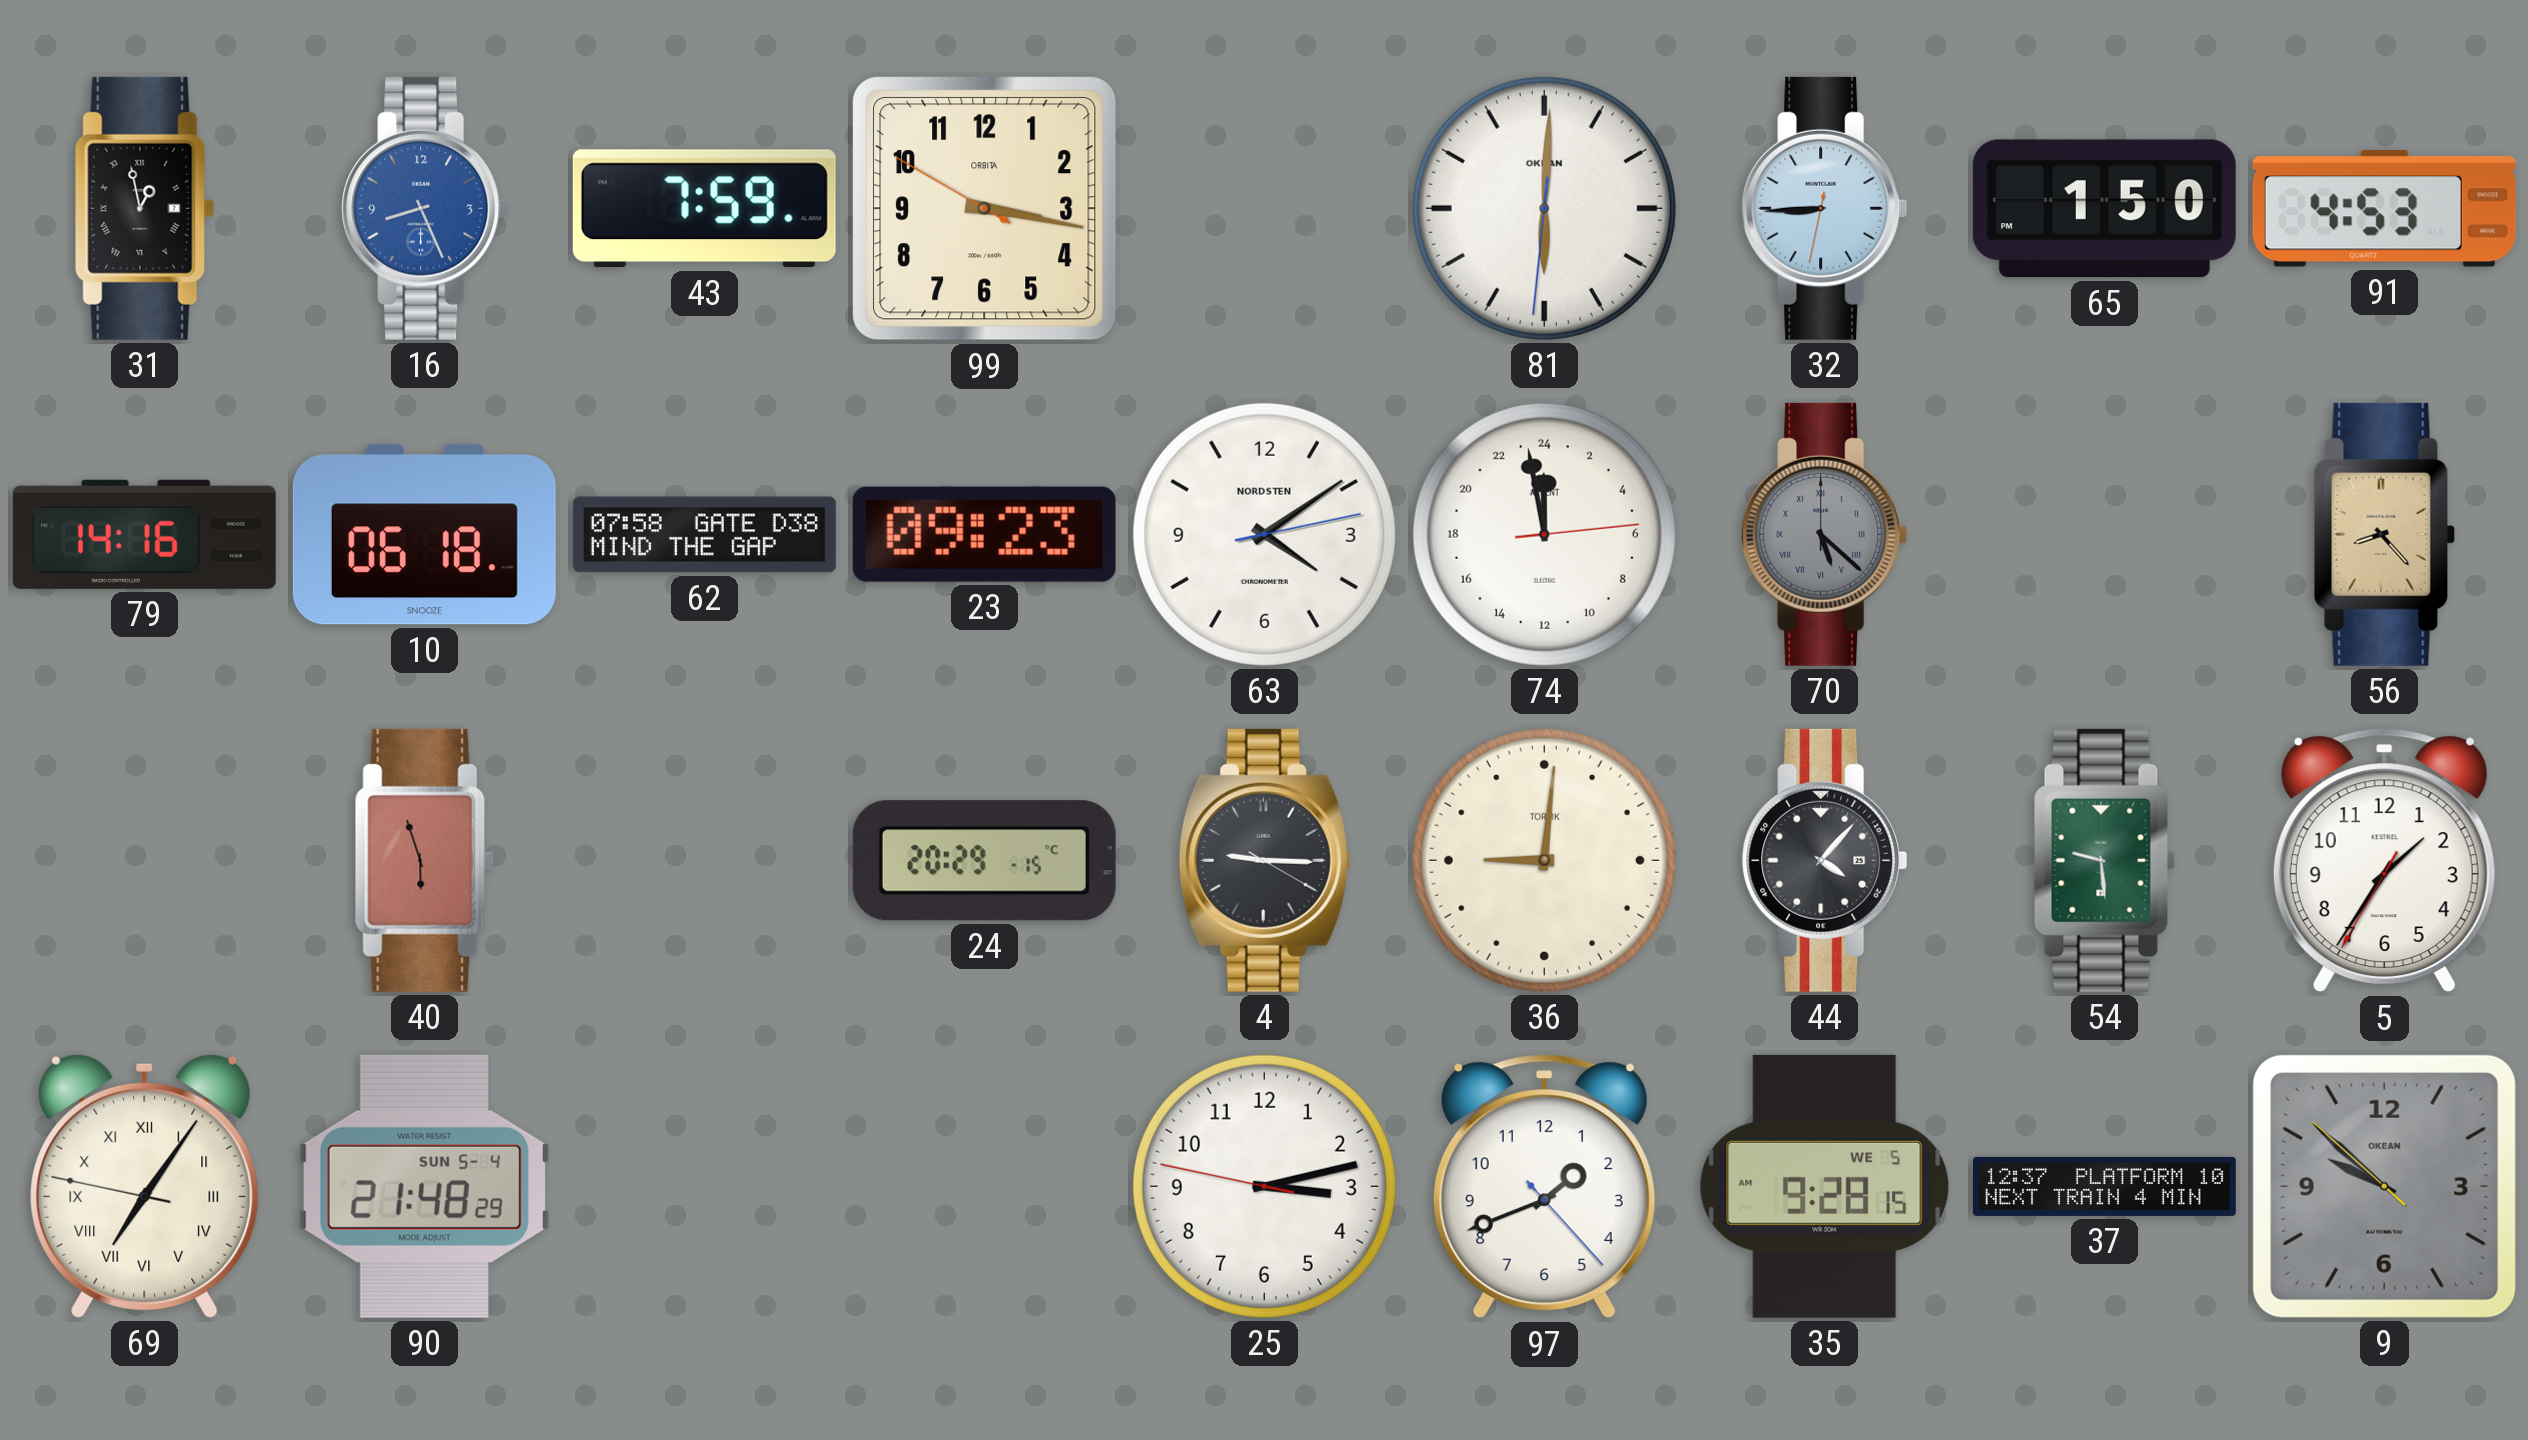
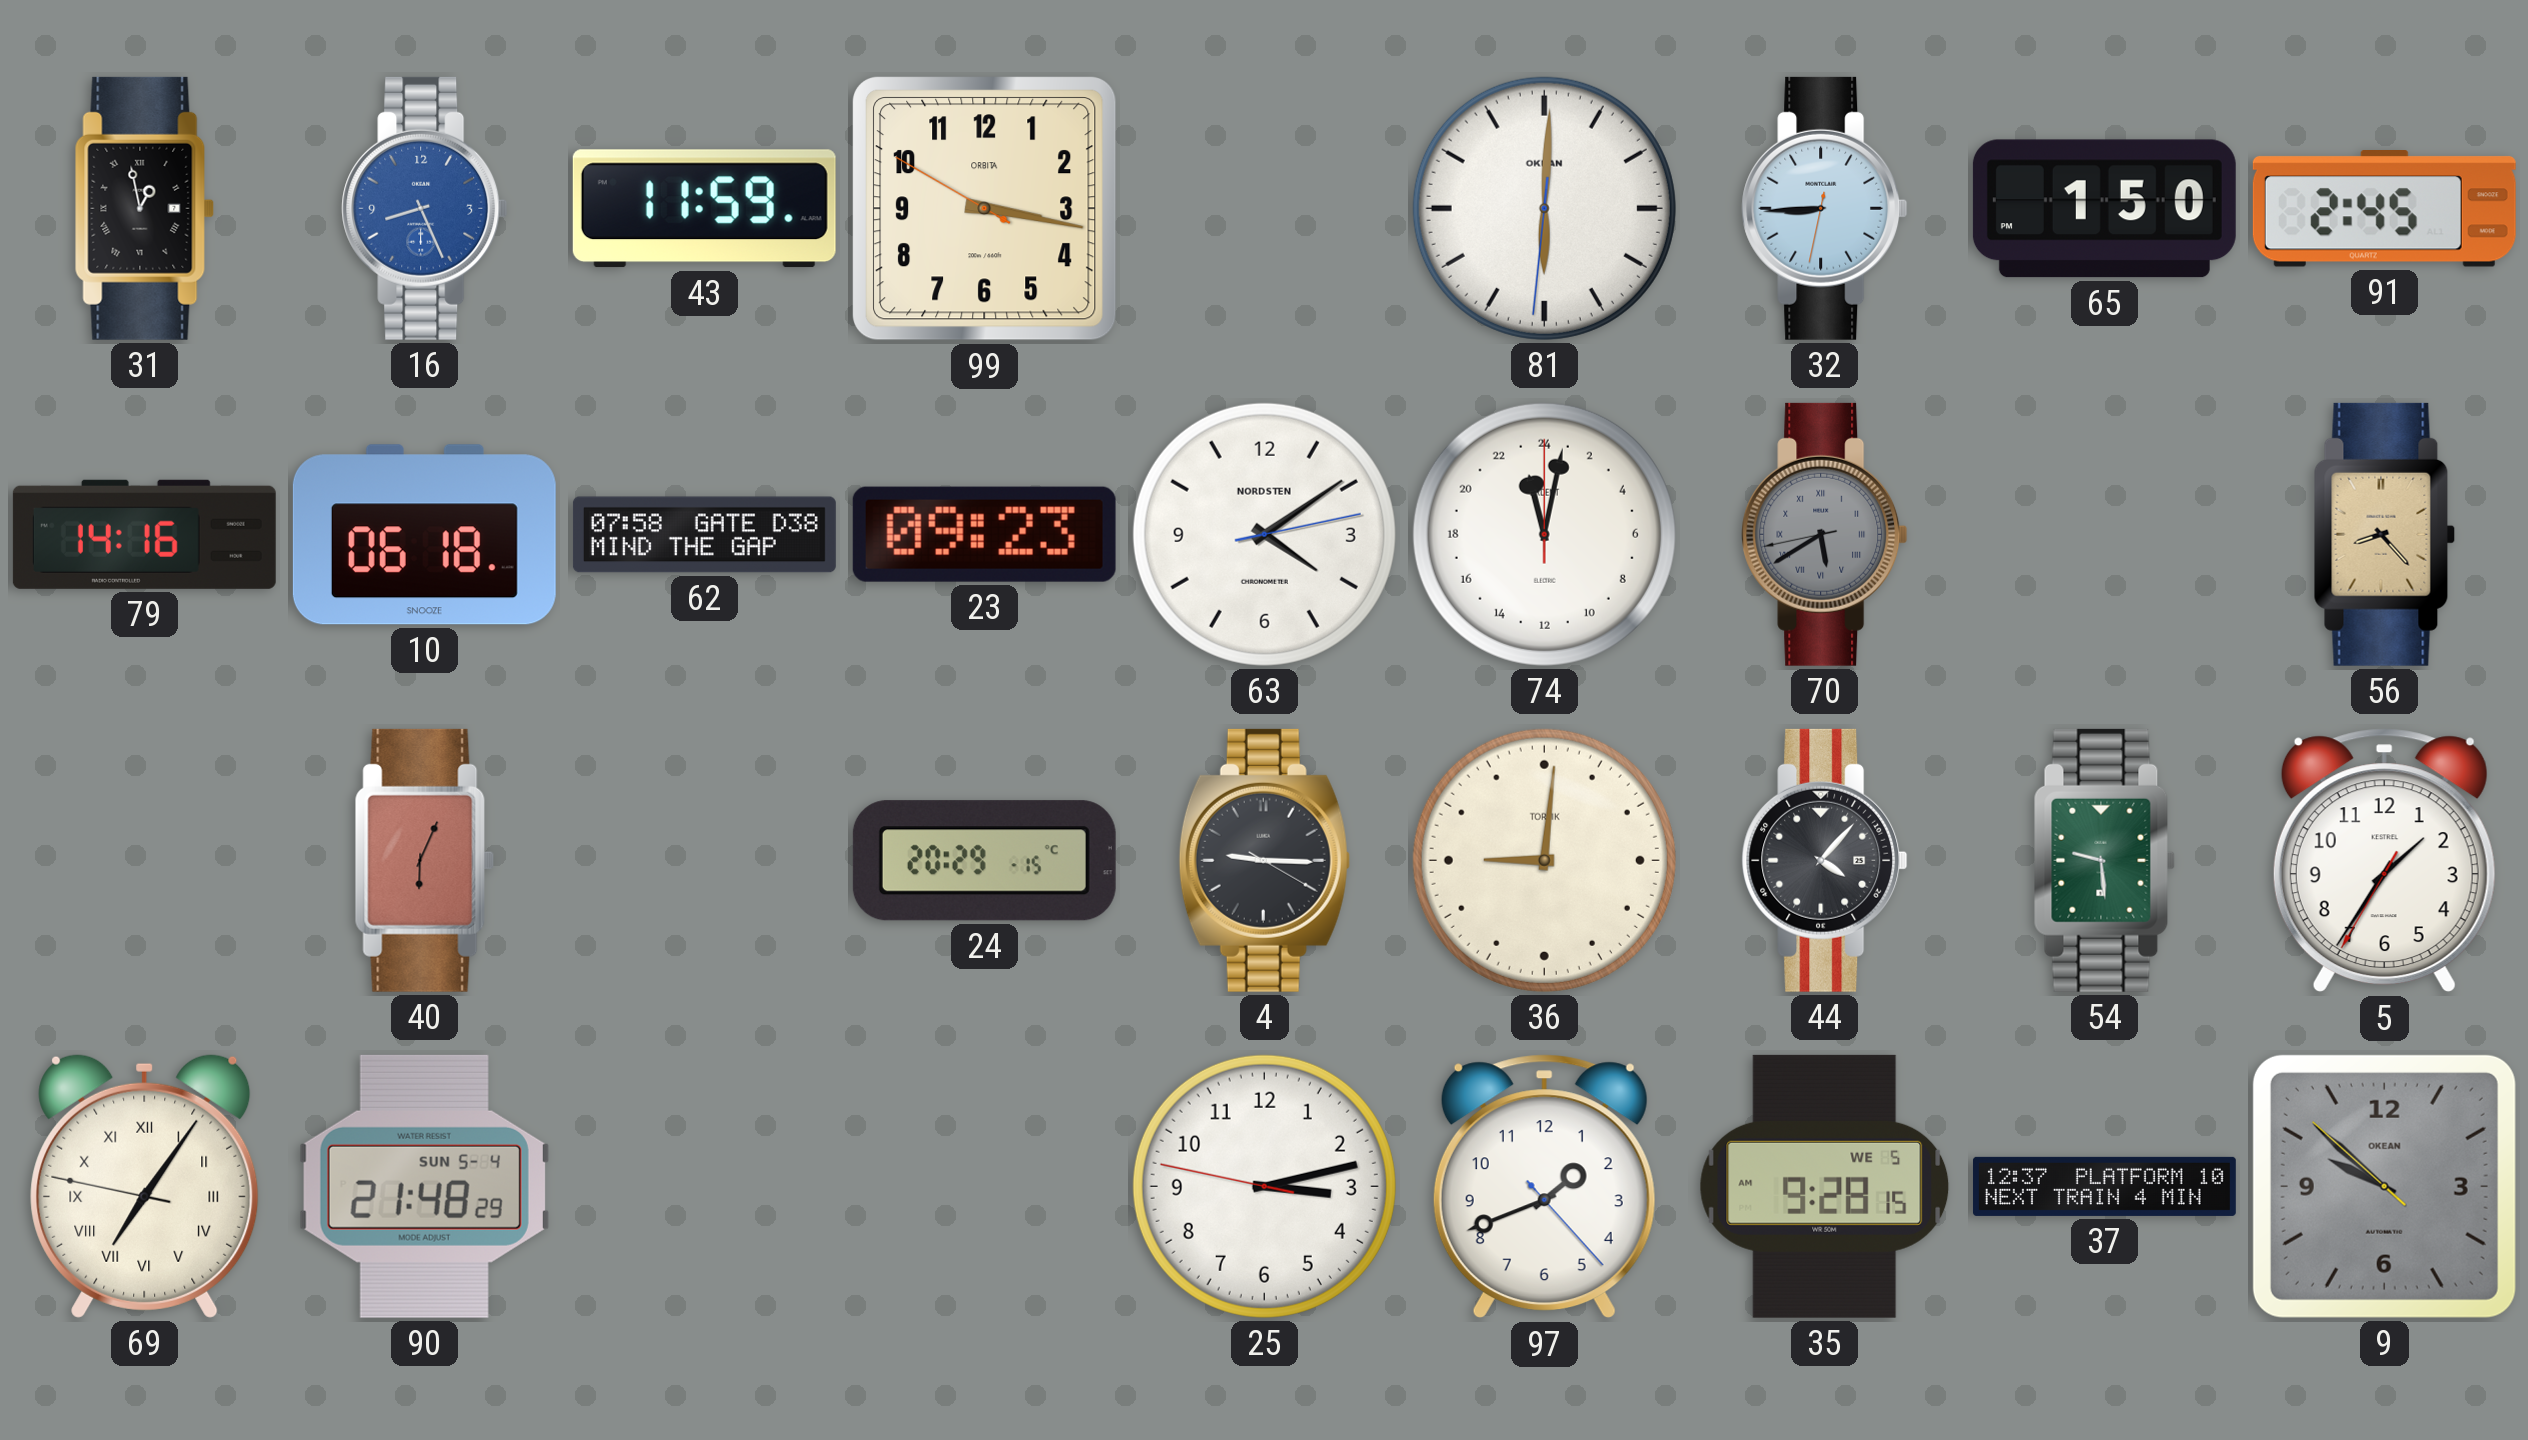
43: 7:59 -> 11:59
91: 4:53 -> 2:45
74: 23:58 -> 23:02
70: 5:22 -> 5:39
40: 5:57 -> 6:04
